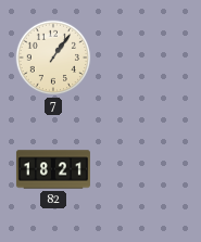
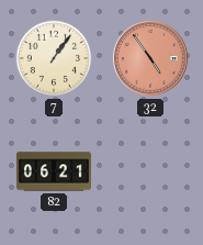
32: none -> 4:54
82: 18:21 -> 06:21
